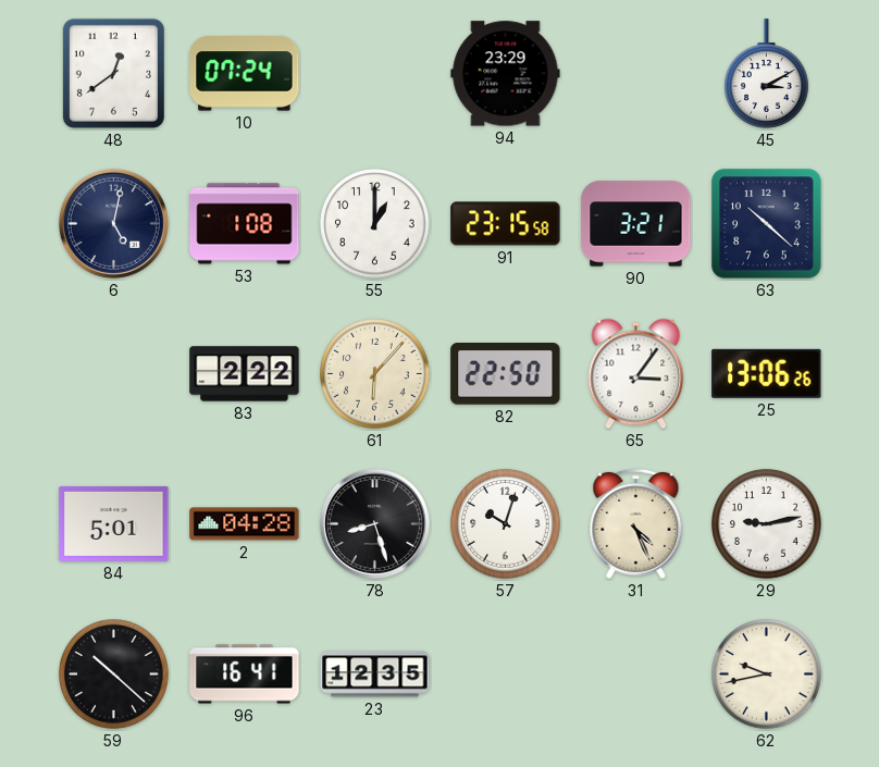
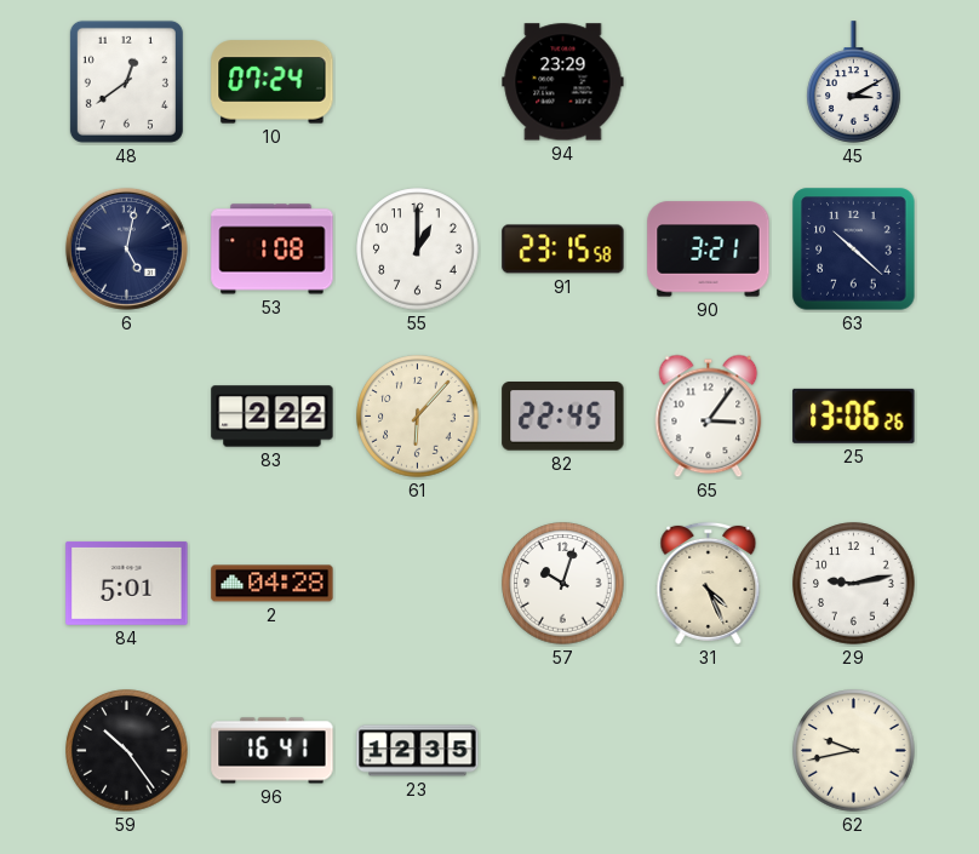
82: 22:50 -> 22:45
78: 8:27 -> none
59: 10:22 -> 10:24
